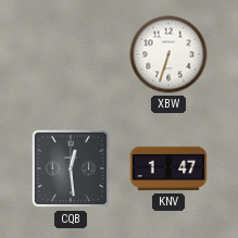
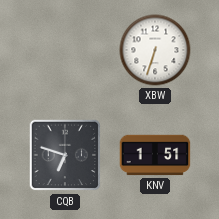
CQB: 12:29 -> 6:48
KNV: 1:47 -> 1:51
